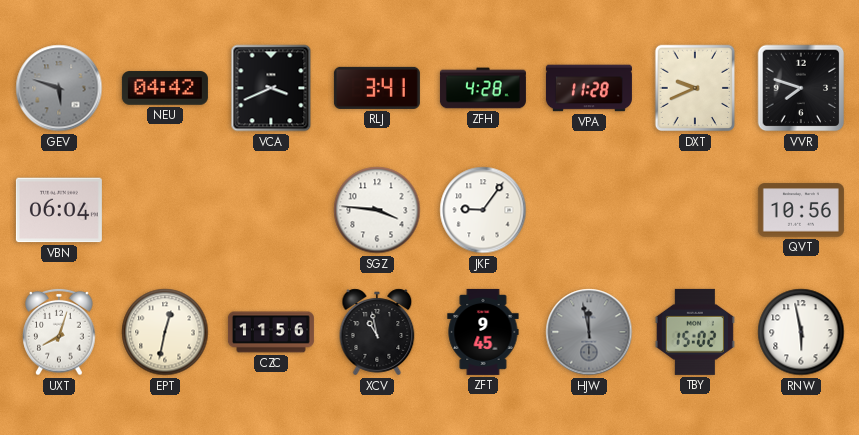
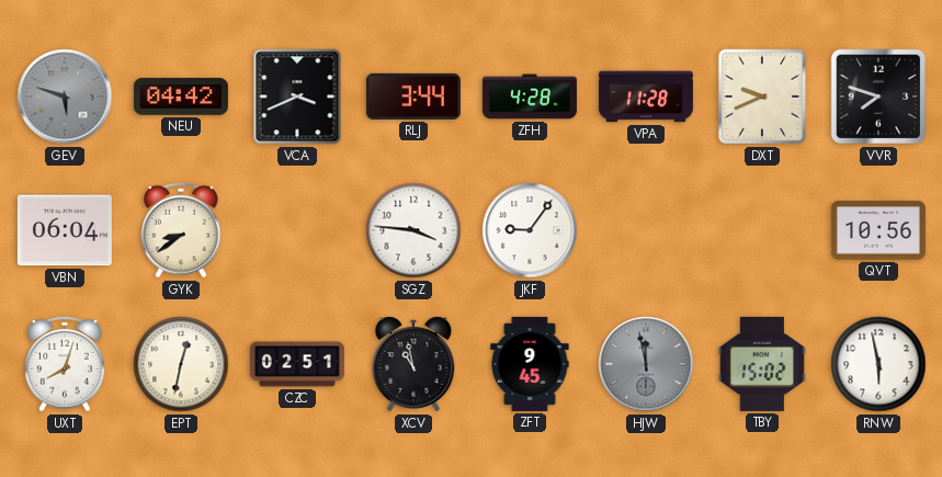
RLJ: 3:41 -> 3:44
GYK: none -> 8:39
CZC: 11:56 -> 02:51
